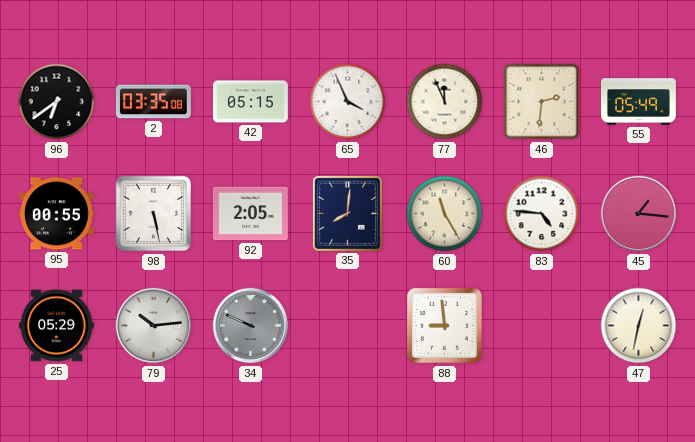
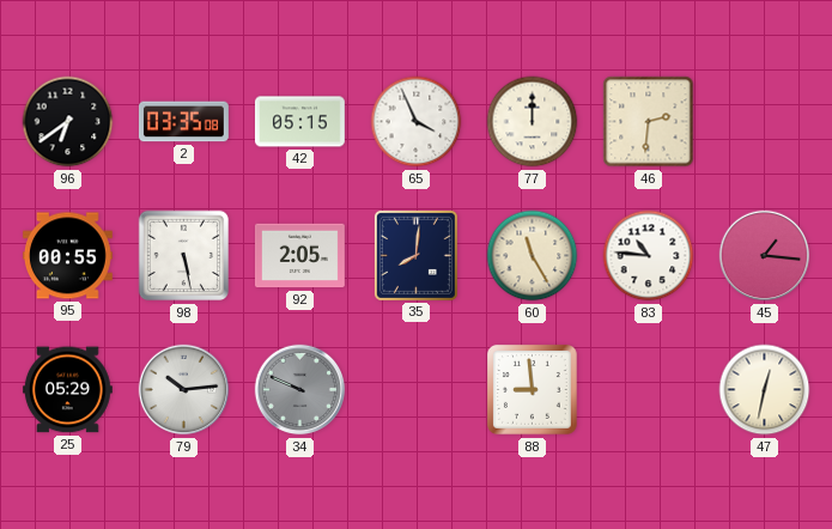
77: 11:56 -> 12:00
55: 05:49 -> none
83: 4:46 -> 10:46
